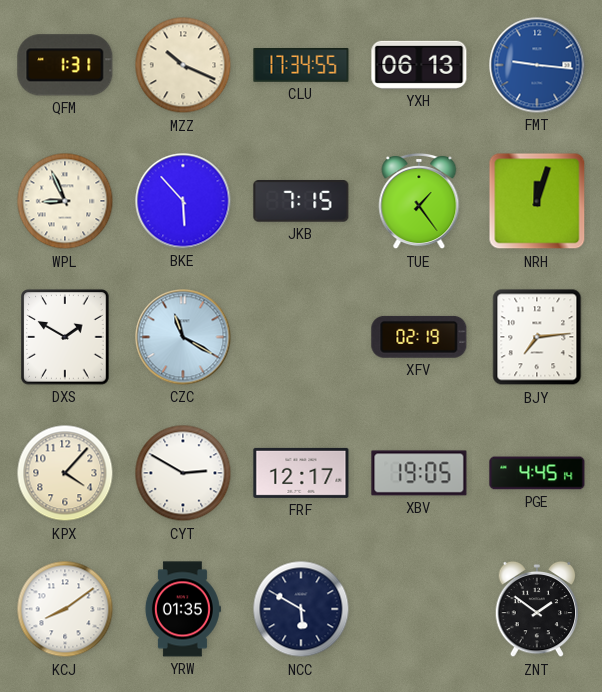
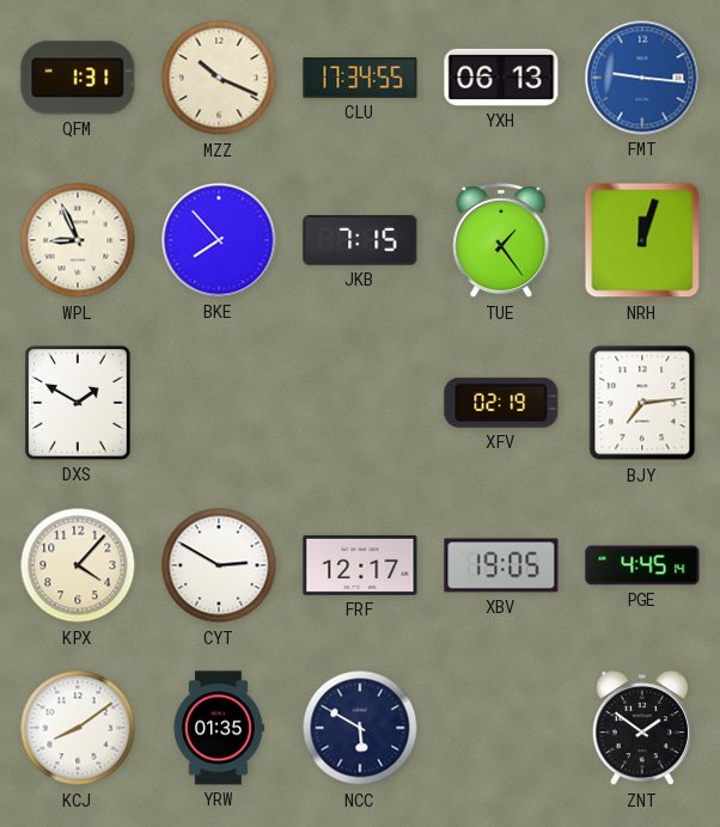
BKE: 5:53 -> 7:53
CZC: 11:20 -> none
